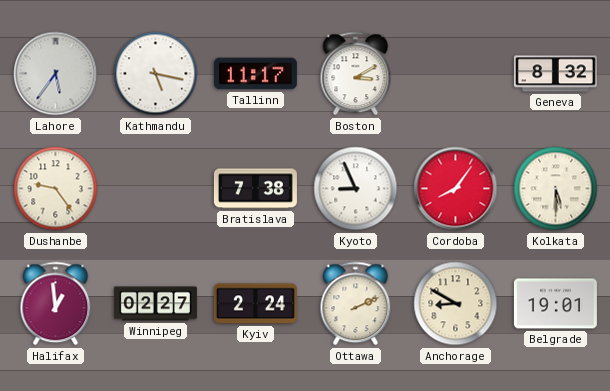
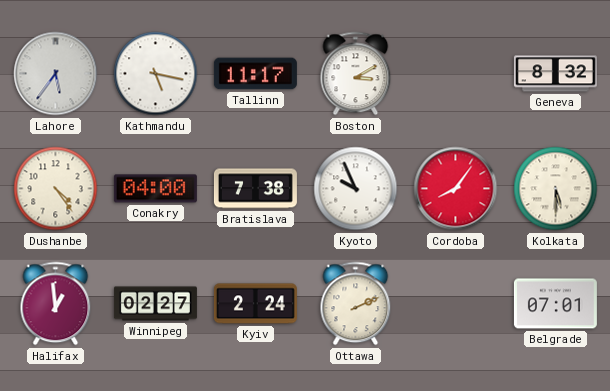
Dushanbe: 9:24 -> 4:24
Conakry: none -> 04:00
Kyoto: 8:56 -> 9:56
Anchorage: 8:50 -> none
Belgrade: 19:01 -> 07:01
